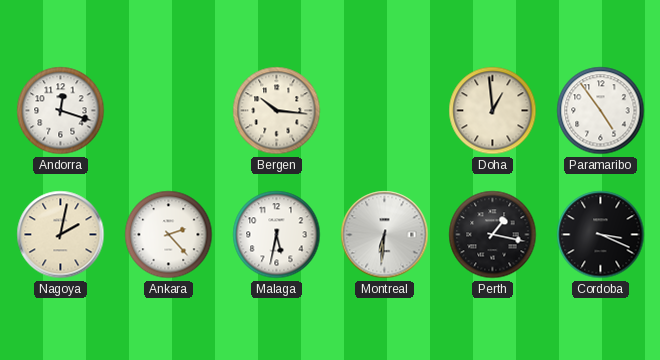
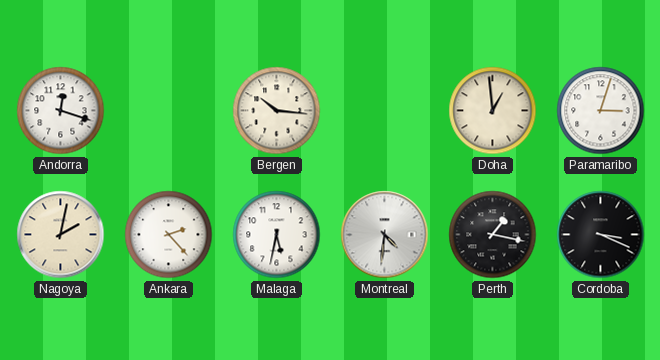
Paramaribo: 4:54 -> 3:03
Montreal: 6:31 -> 4:31
